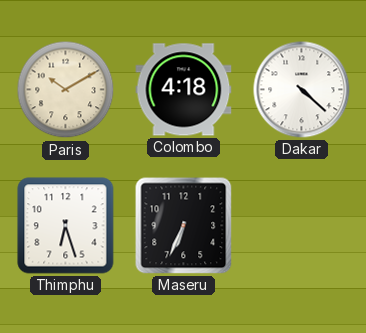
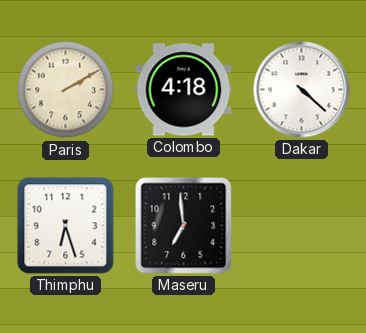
Paris: 10:10 -> 2:10
Maseru: 6:34 -> 6:59
